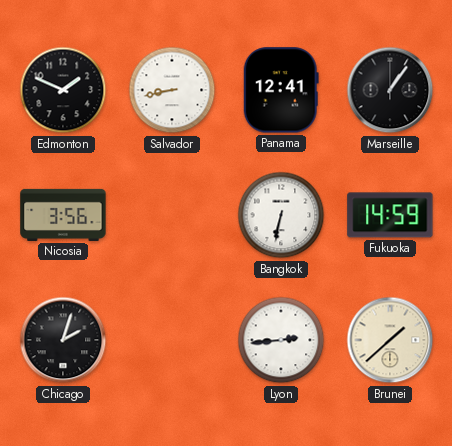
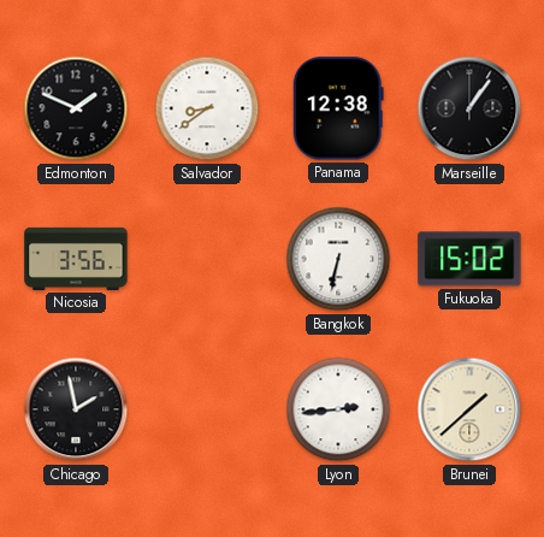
Salvador: 8:43 -> 8:39
Panama: 12:41 -> 12:38
Fukuoka: 14:59 -> 15:02
Chicago: 2:03 -> 1:58
